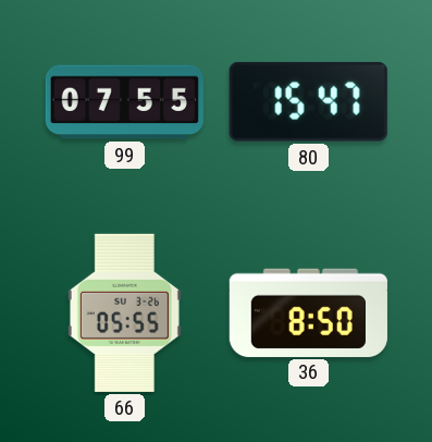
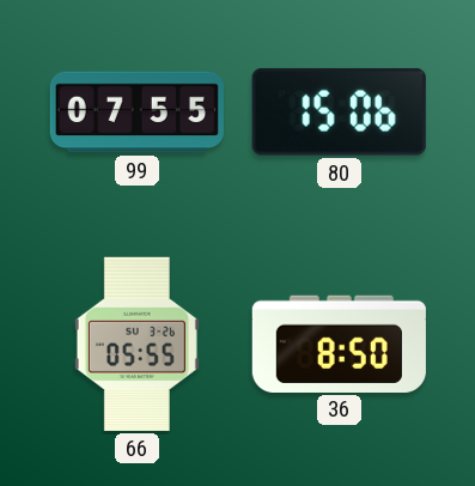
80: 15:47 -> 15:06
